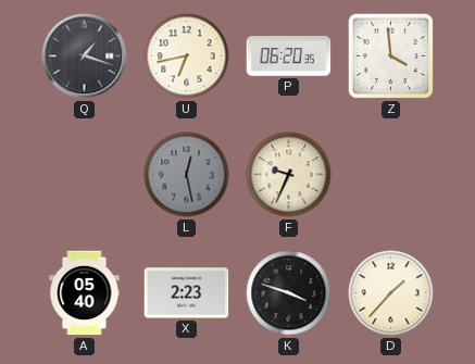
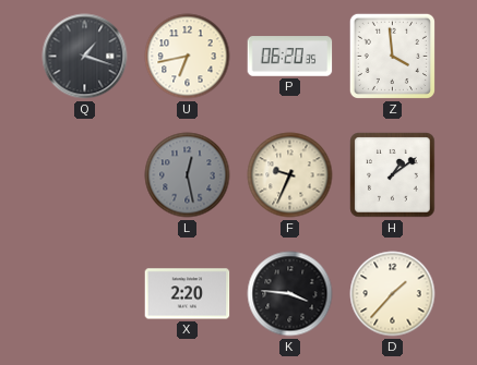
H: none -> 1:09
A: 05:40 -> none
X: 2:23 -> 2:20
K: 3:48 -> 3:46
